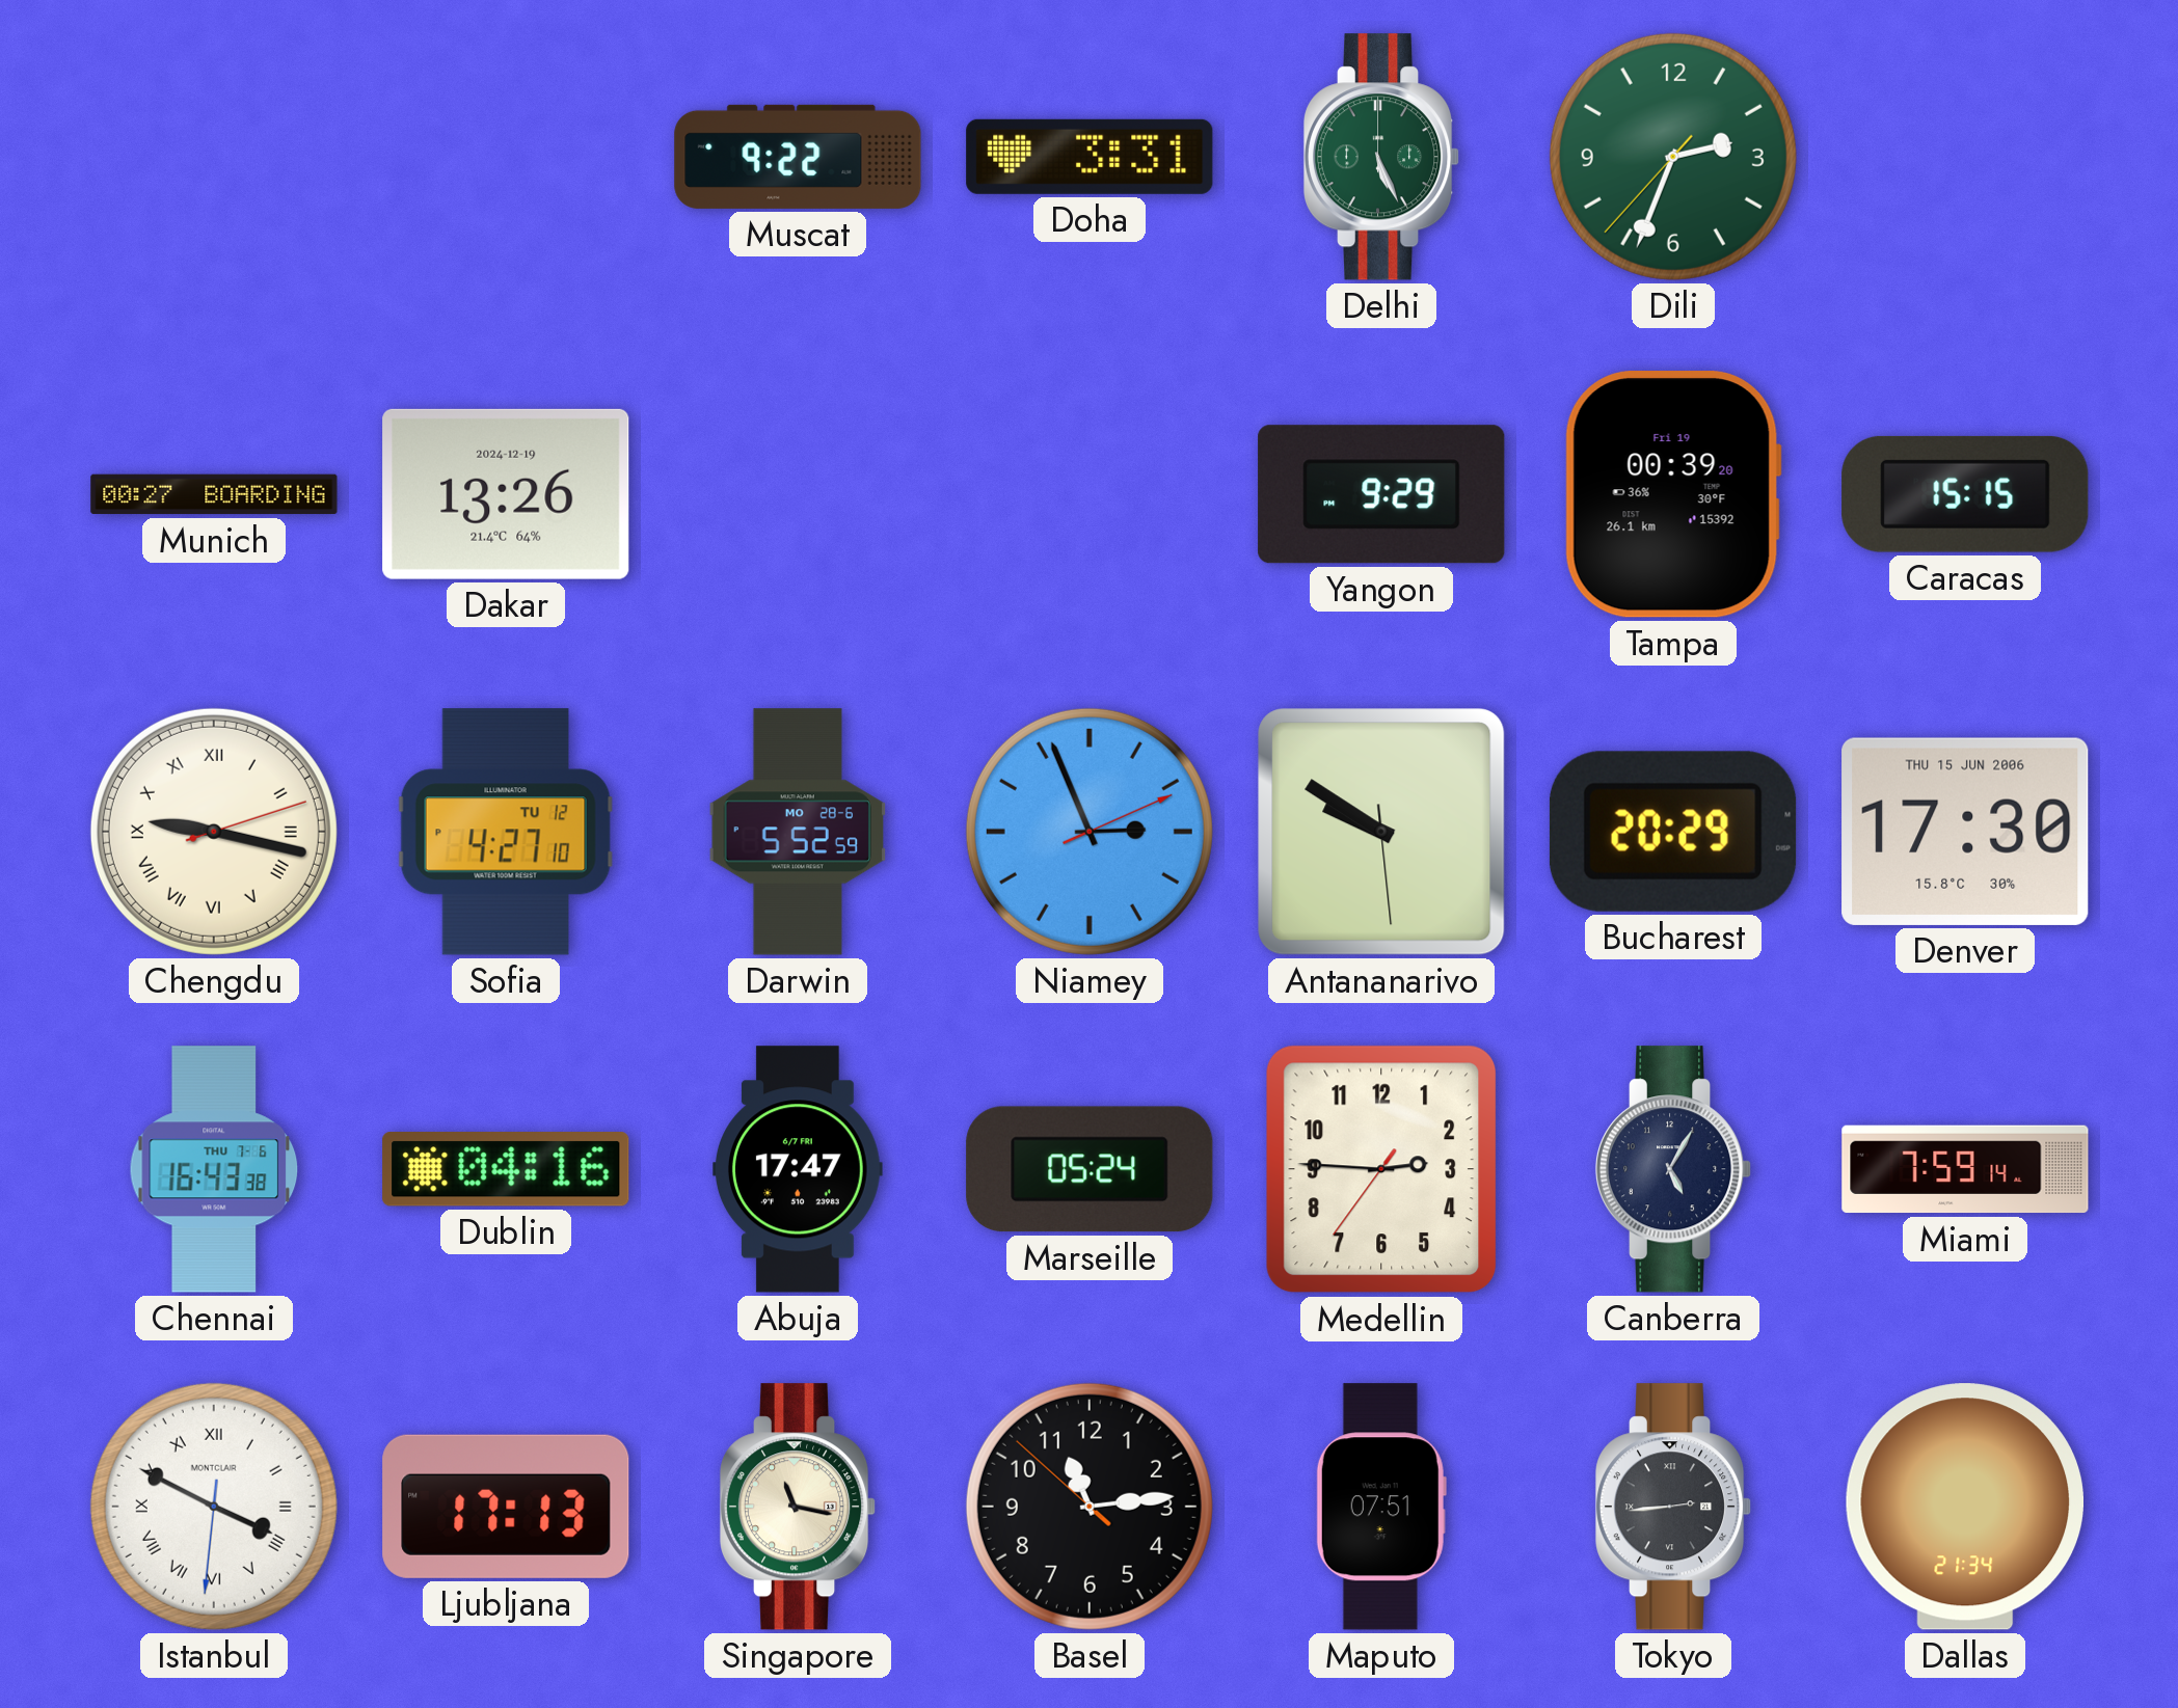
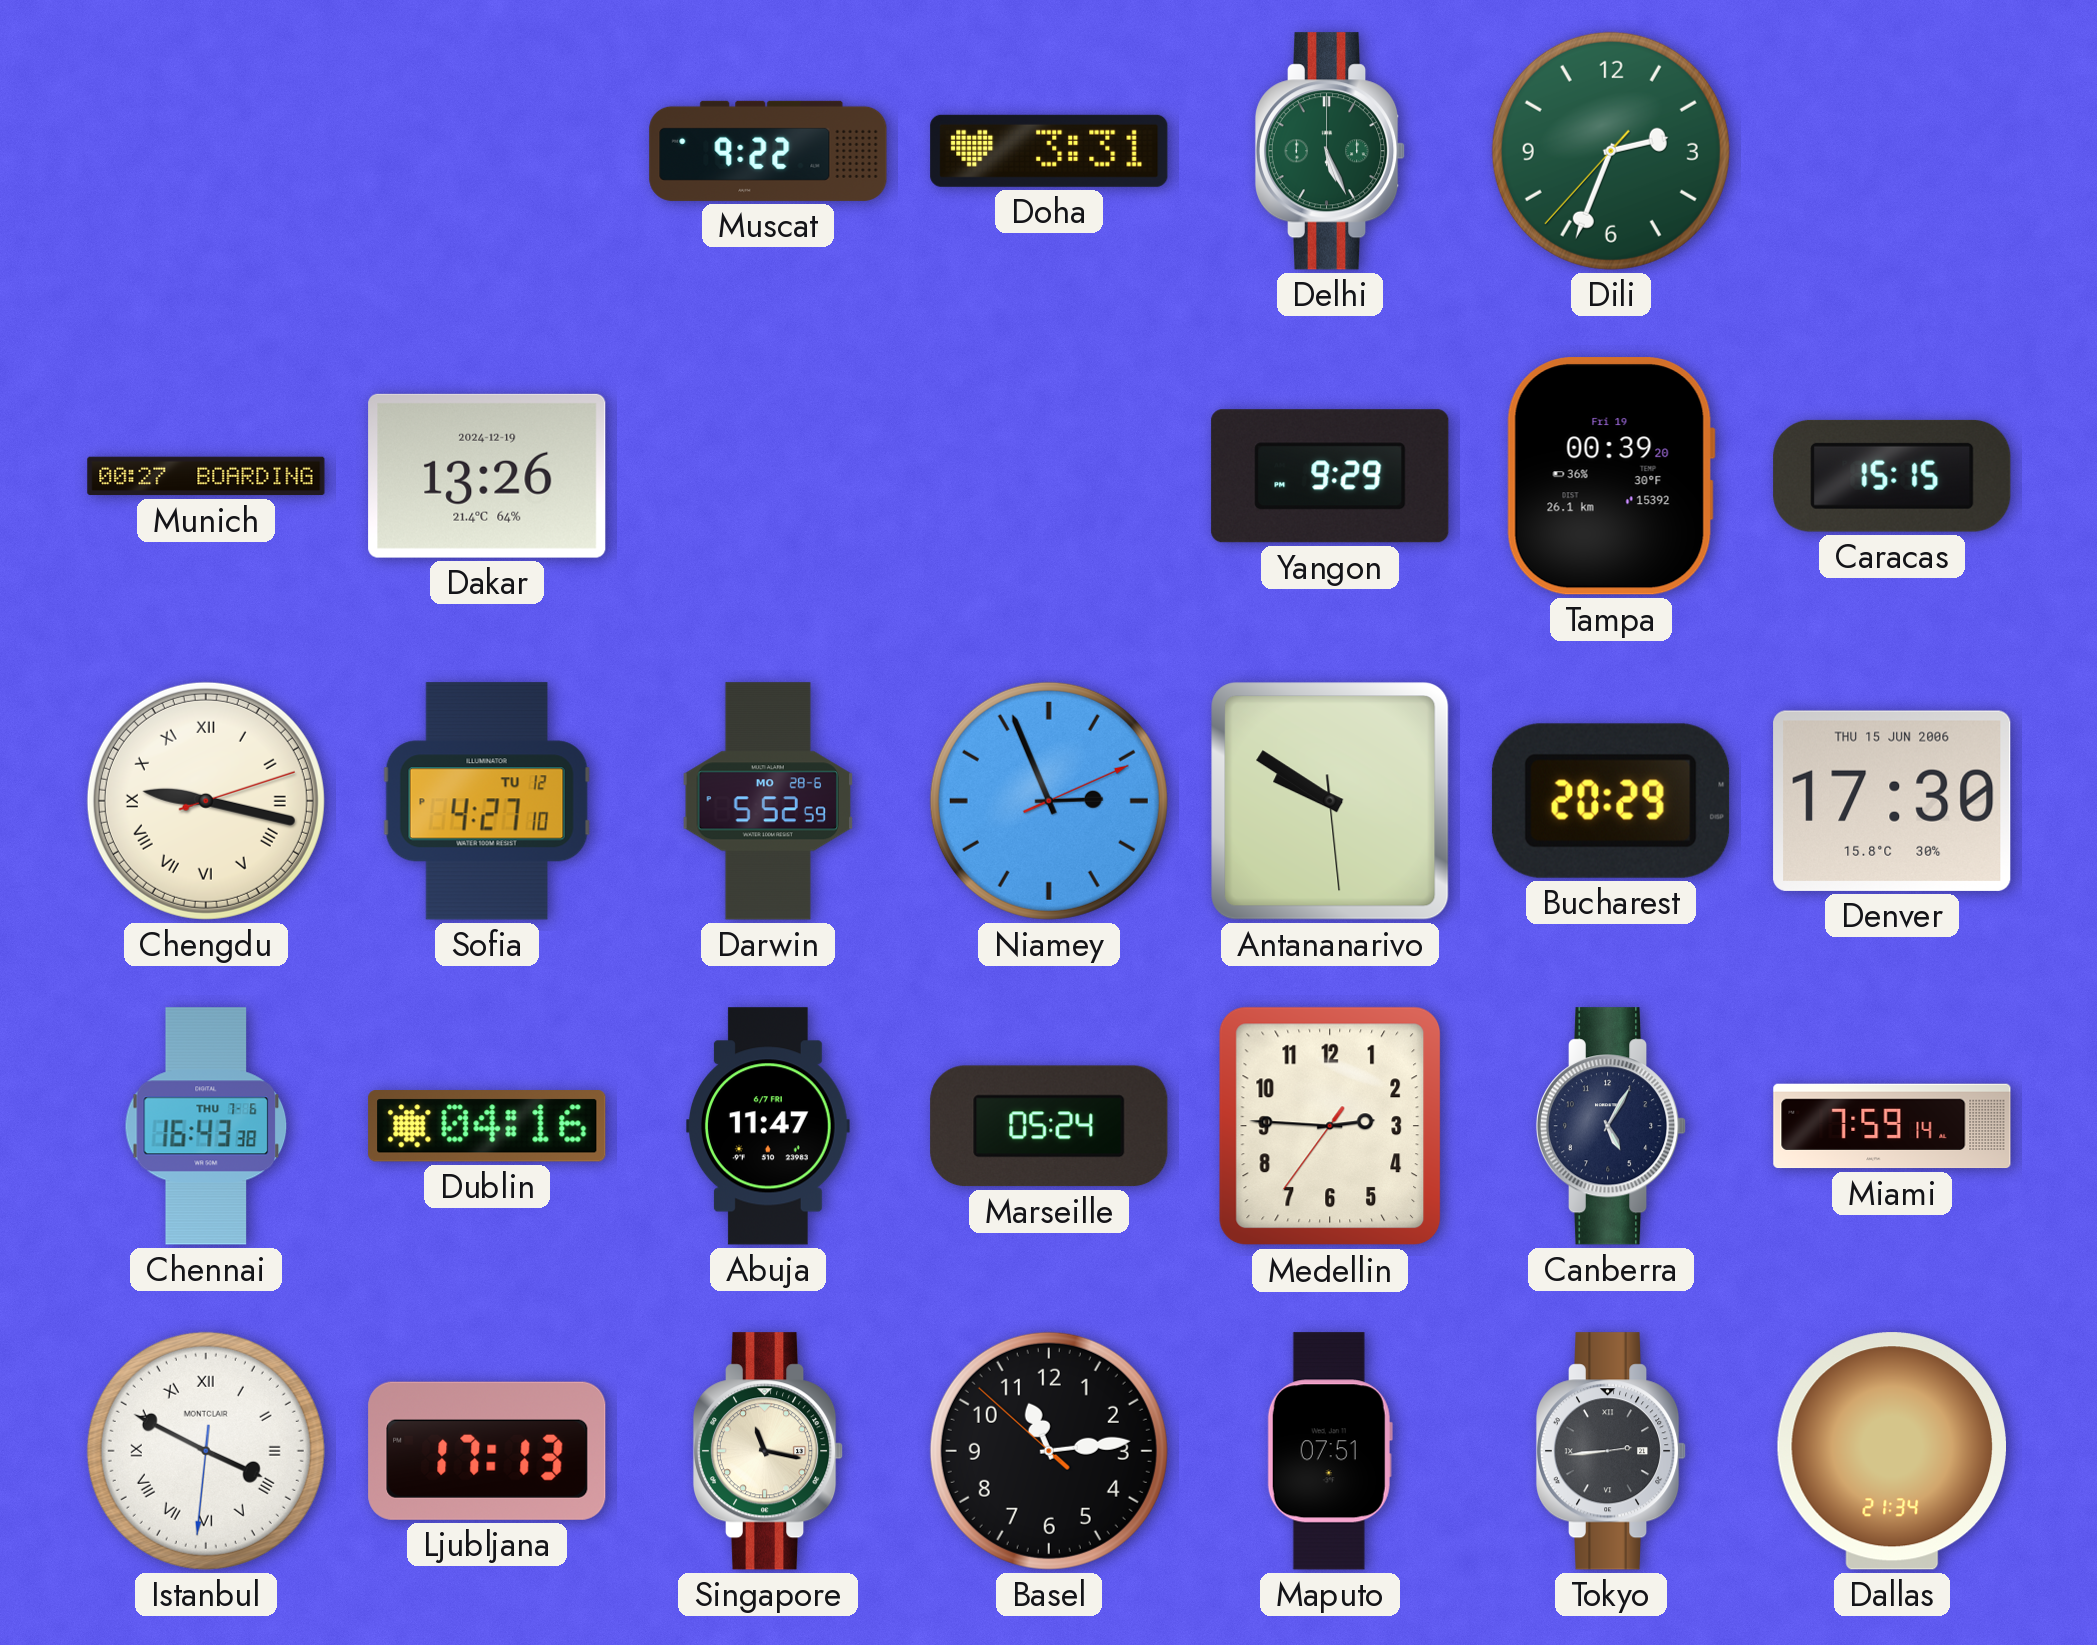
Abuja: 17:47 -> 11:47
